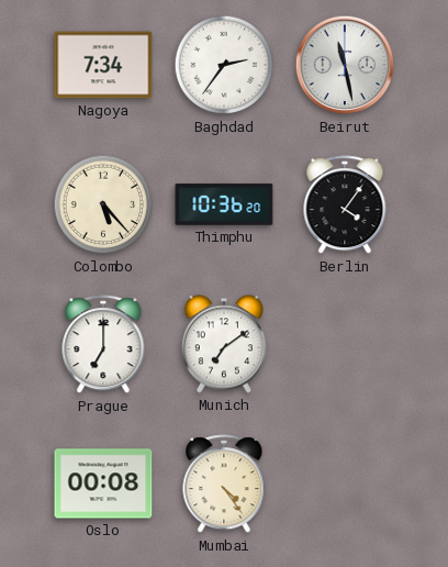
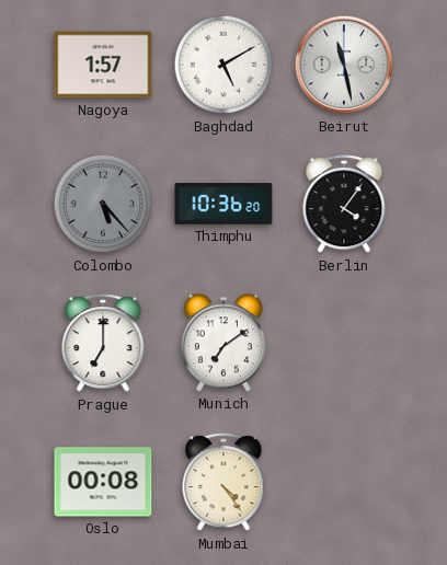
Nagoya: 7:34 -> 1:57
Baghdad: 2:36 -> 5:10
Colombo dial: cream -> grey
